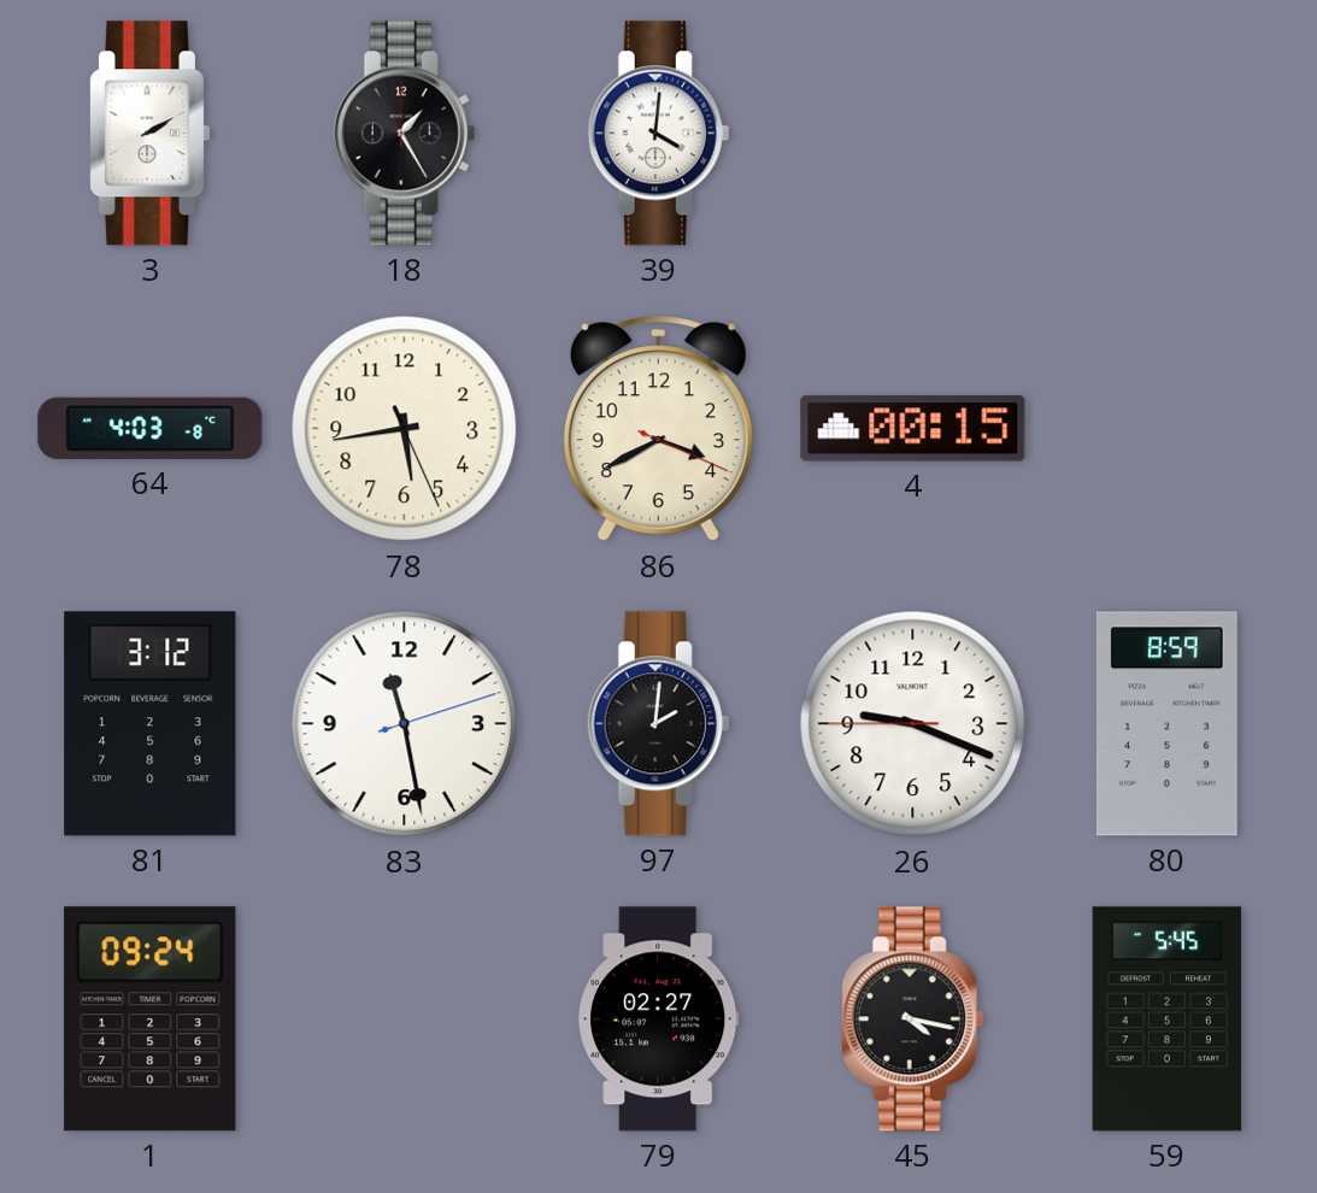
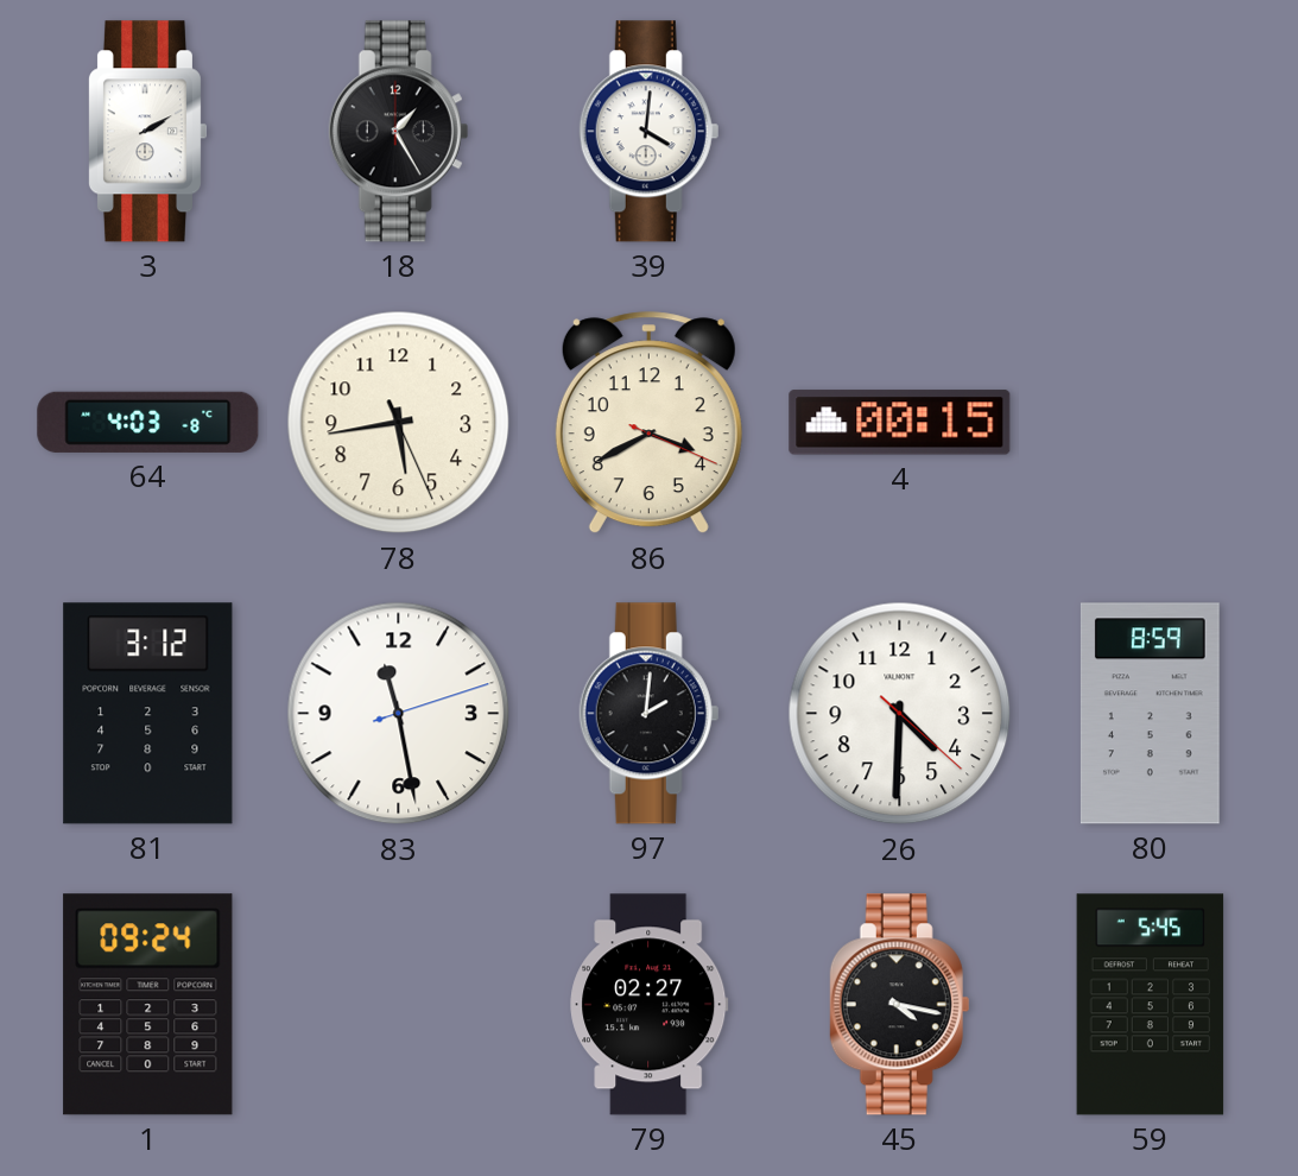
26: 9:18 -> 4:30
